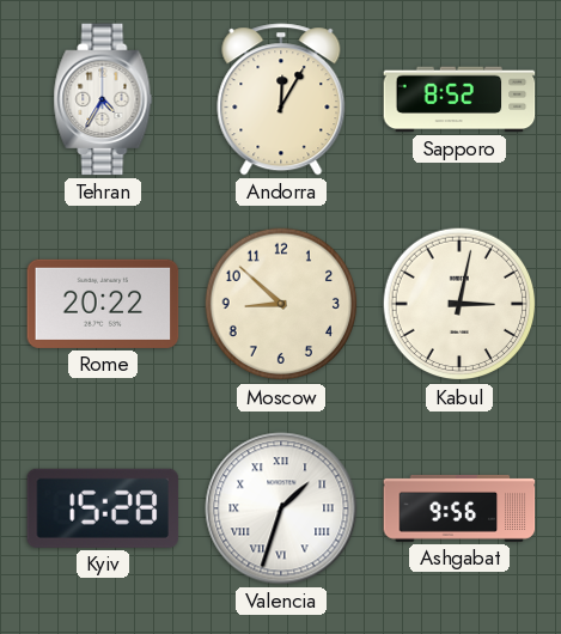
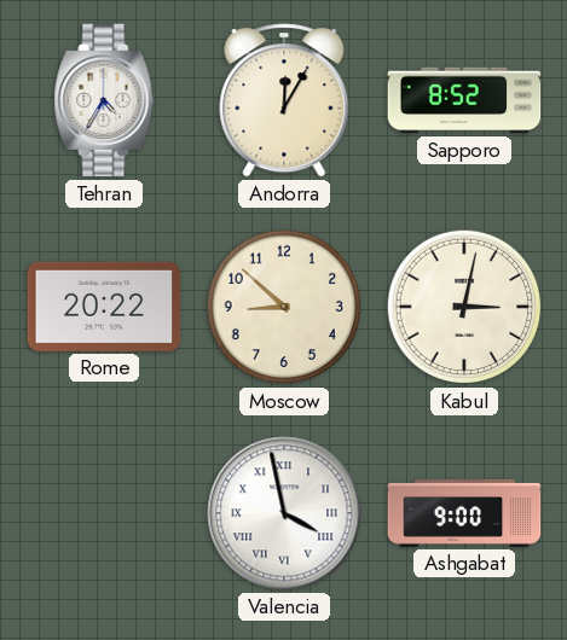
Kyiv: 15:28 -> none
Valencia: 1:33 -> 3:58
Ashgabat: 9:56 -> 9:00
